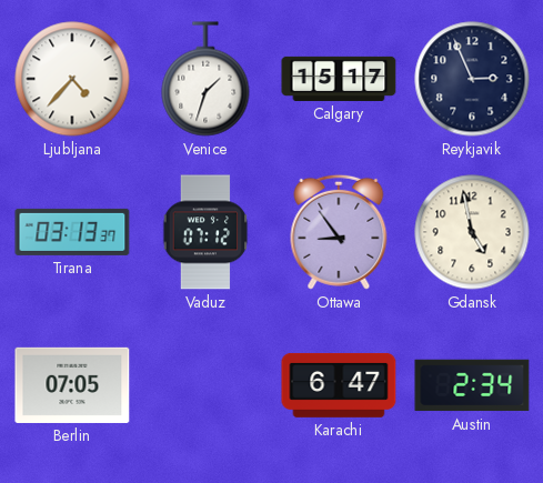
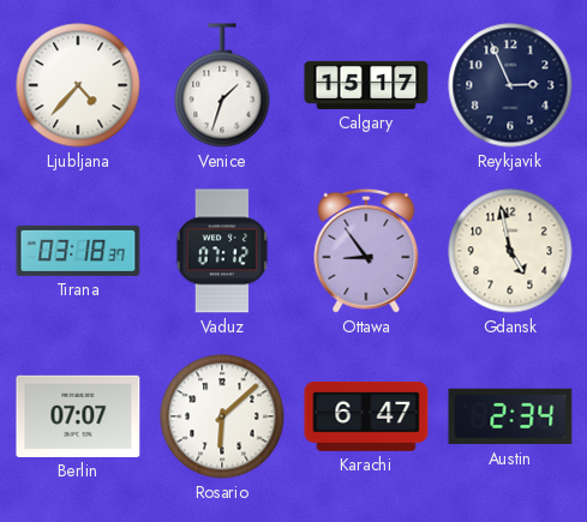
Tirana: 03:13 -> 03:18
Berlin: 07:05 -> 07:07
Rosario: none -> 6:08
